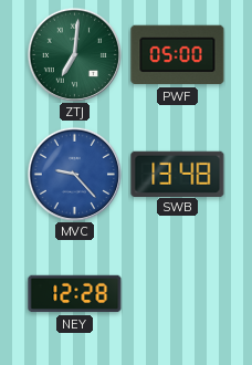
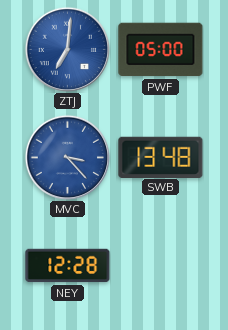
ZTJ dial: green -> blue
MVC: 9:23 -> 3:23
